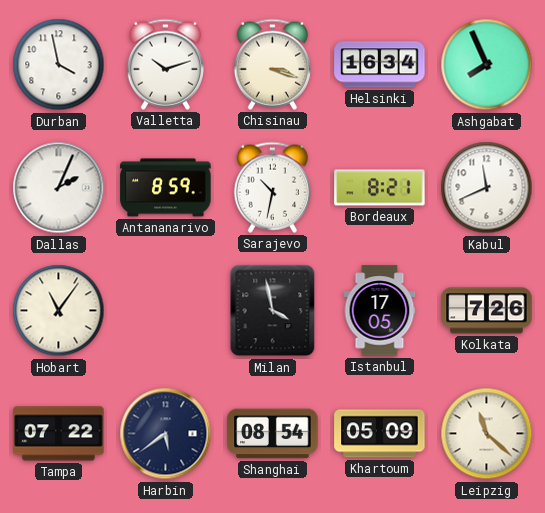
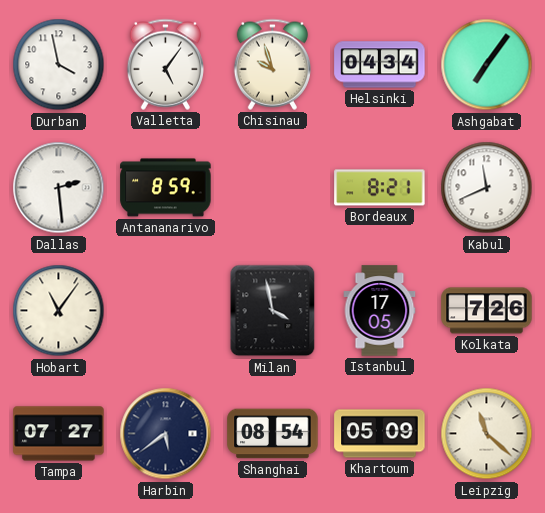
Valletta: 10:12 -> 5:06
Chisinau: 3:18 -> 9:57
Helsinki: 16:34 -> 04:34
Ashgabat: 7:56 -> 7:06
Dallas: 2:04 -> 2:29
Sarajevo: 10:32 -> none
Tampa: 07:22 -> 07:27
